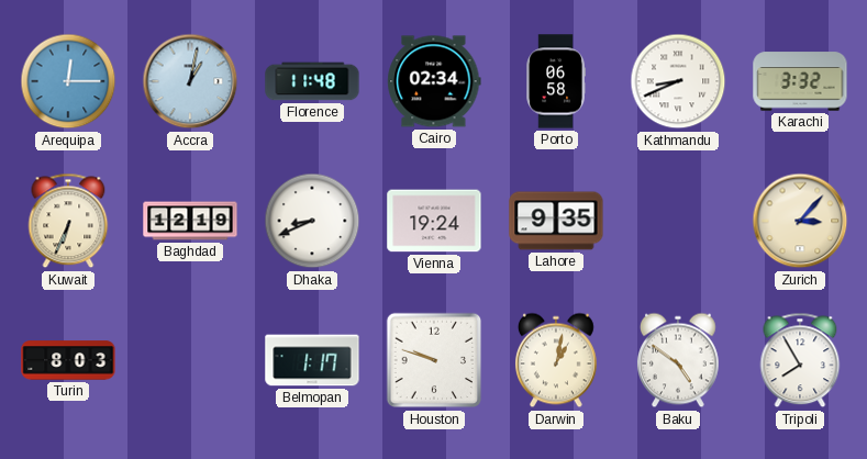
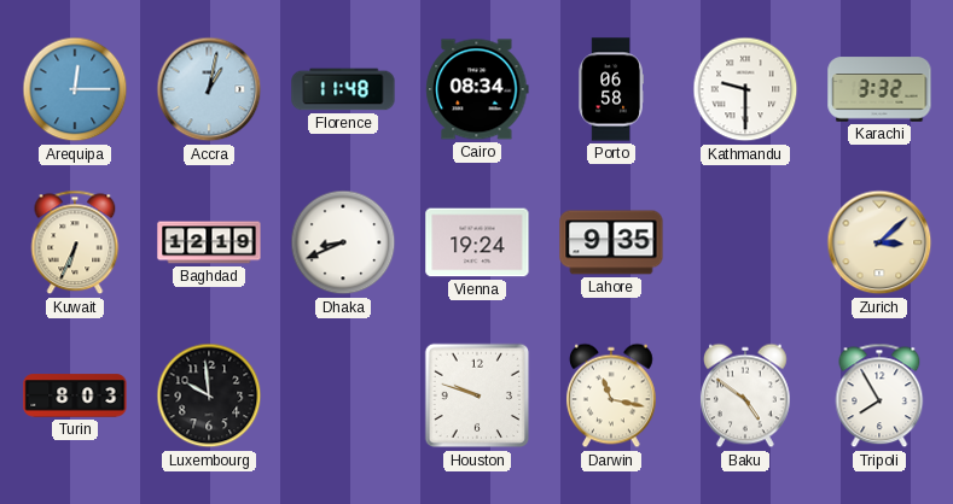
Cairo: 02:34 -> 08:34
Kathmandu: 8:41 -> 9:30
Zurich: 3:07 -> 3:08
Luxembourg: none -> 9:59
Belmopan: 1:17 -> none
Darwin: 1:02 -> 11:17
